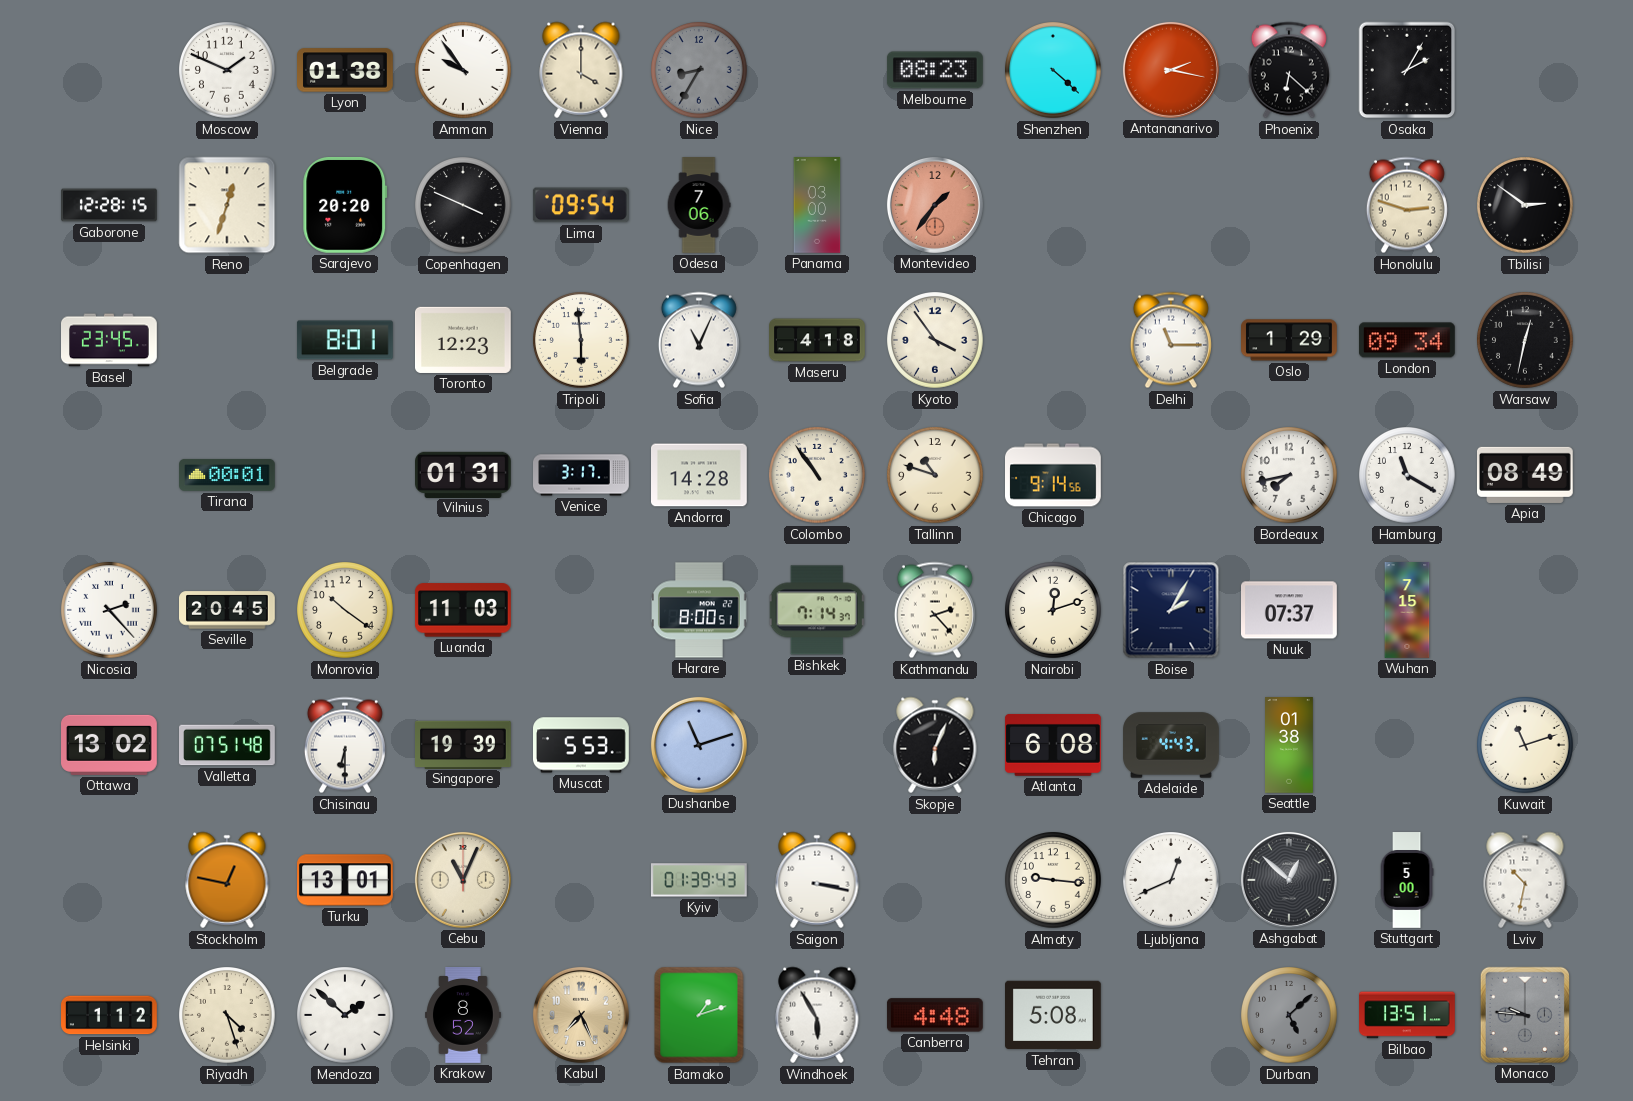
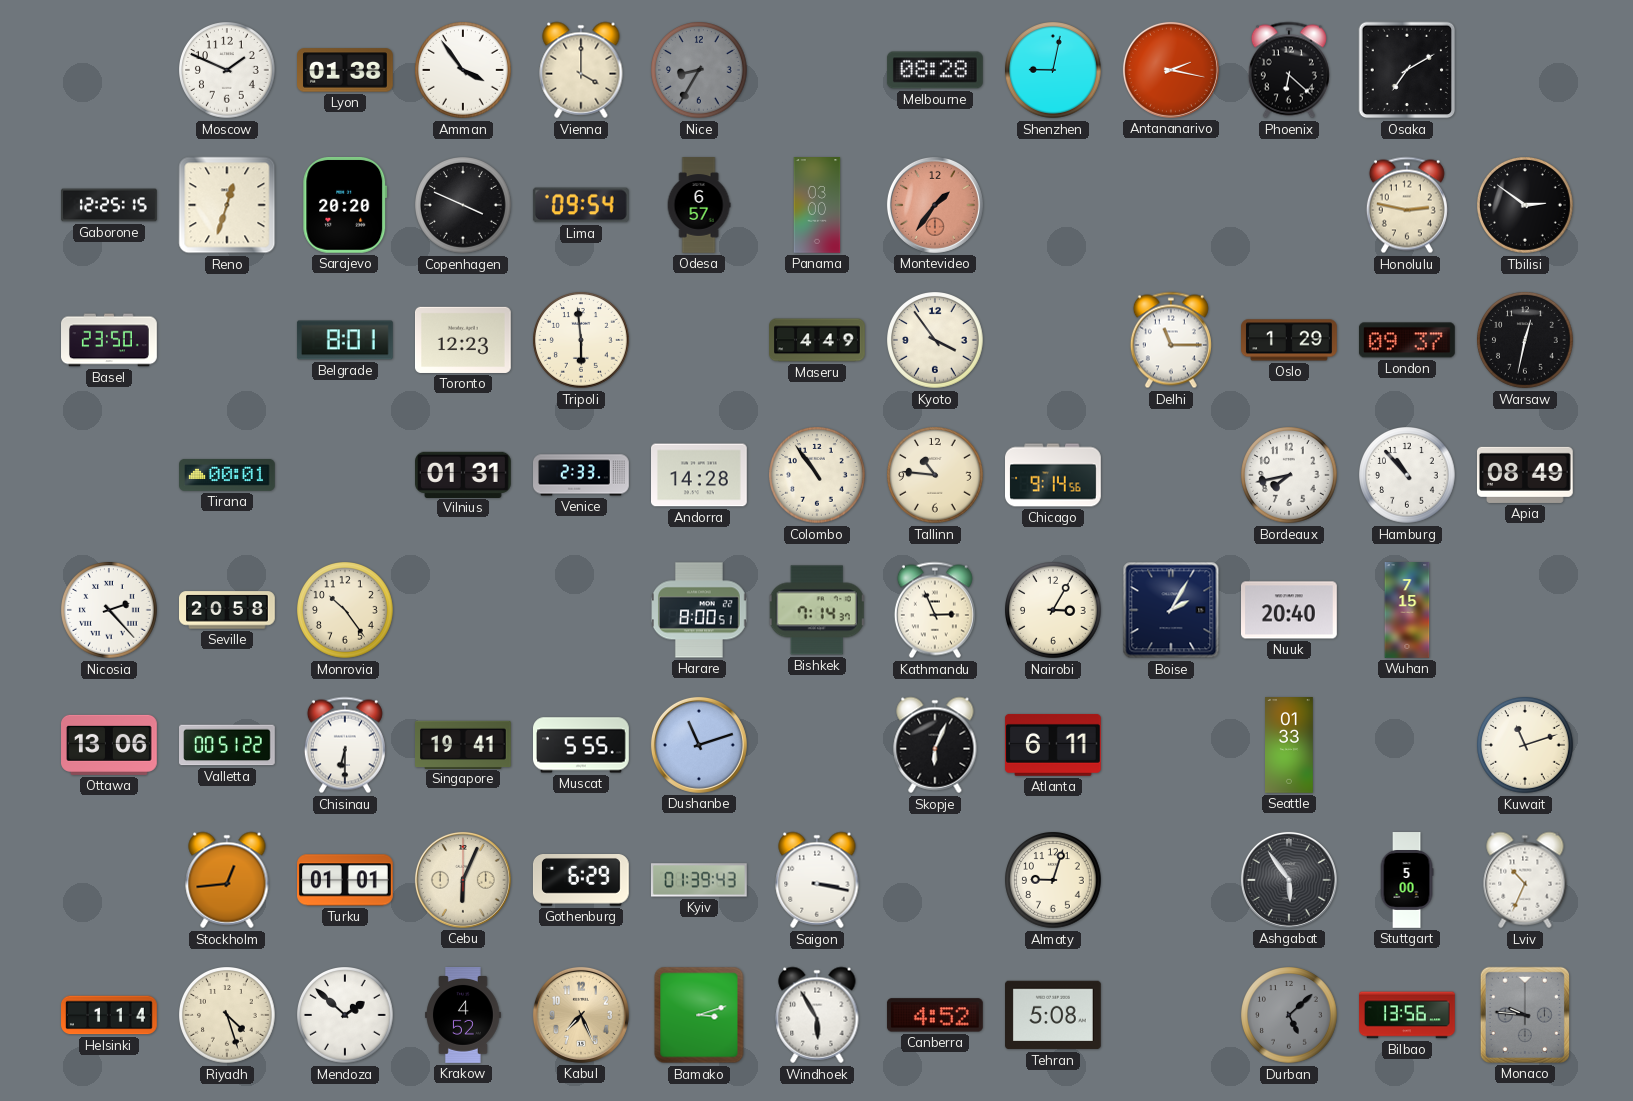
Amman: 9:54 -> 3:54
Melbourne: 08:23 -> 08:28
Shenzhen: 4:22 -> 9:02
Osaka: 2:05 -> 7:10
Gaborone: 12:28 -> 12:25
Odesa: 7:06 -> 6:57
Honolulu: 2:48 -> 2:47
Basel: 23:45 -> 23:50
Sofia: 11:04 -> none
Maseru: 4:18 -> 4:49
London: 09:34 -> 09:37
Venice: 3:17 -> 2:33
Tallinn: 10:48 -> 10:46
Hamburg: 11:20 -> 10:53
Seville: 20:45 -> 20:58
Monrovia: 10:21 -> 10:24
Luanda: 11:03 -> none
Kathmandu: 2:23 -> 2:56
Nairobi: 12:12 -> 3:05
Nuuk: 07:37 -> 20:40
Ottawa: 13:02 -> 13:06
Valletta: 07:51 -> 00:51
Singapore: 19:39 -> 19:41
Muscat: 5:53 -> 5:55
Atlanta: 6:08 -> 6:11
Adelaide: 4:43 -> none
Seattle: 01:38 -> 01:33
Stockholm: 12:47 -> 12:44
Turku: 13:01 -> 01:01
Cebu: 11:04 -> 6:04
Gothenburg: none -> 6:29
Almaty: 9:16 -> 9:03
Ljubljana: 12:41 -> none
Ashgabat: 12:52 -> 5:54
Lviv: 10:32 -> 10:34
Helsinki: 1:12 -> 1:14
Krakow: 8:52 -> 4:52
Bamako: 1:12 -> 3:12
Canberra: 4:48 -> 4:52
Bilbao: 13:51 -> 13:56
